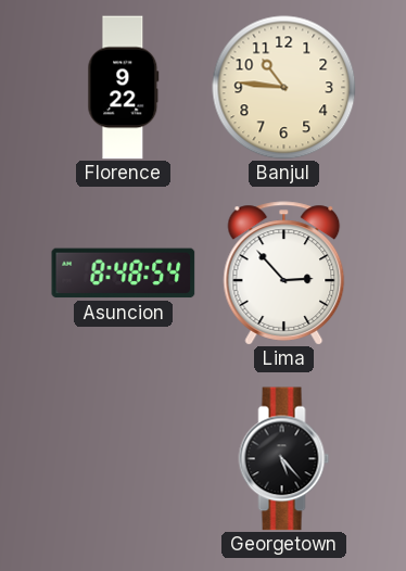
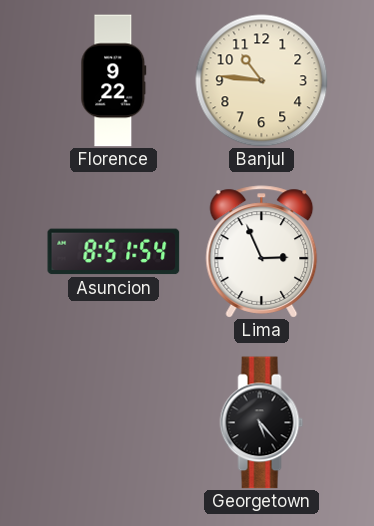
Asuncion: 8:48 -> 8:51
Lima: 2:53 -> 2:56
